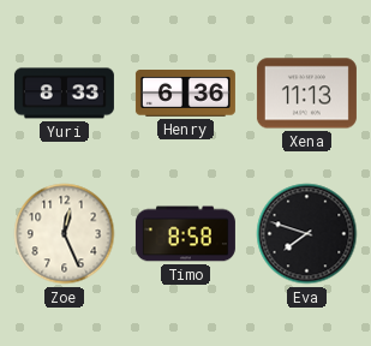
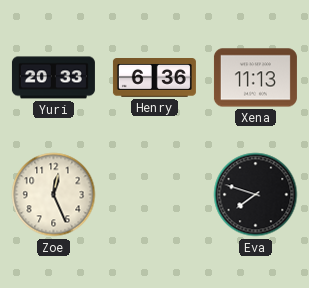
Yuri: 8:33 -> 20:33
Timo: 8:58 -> none
